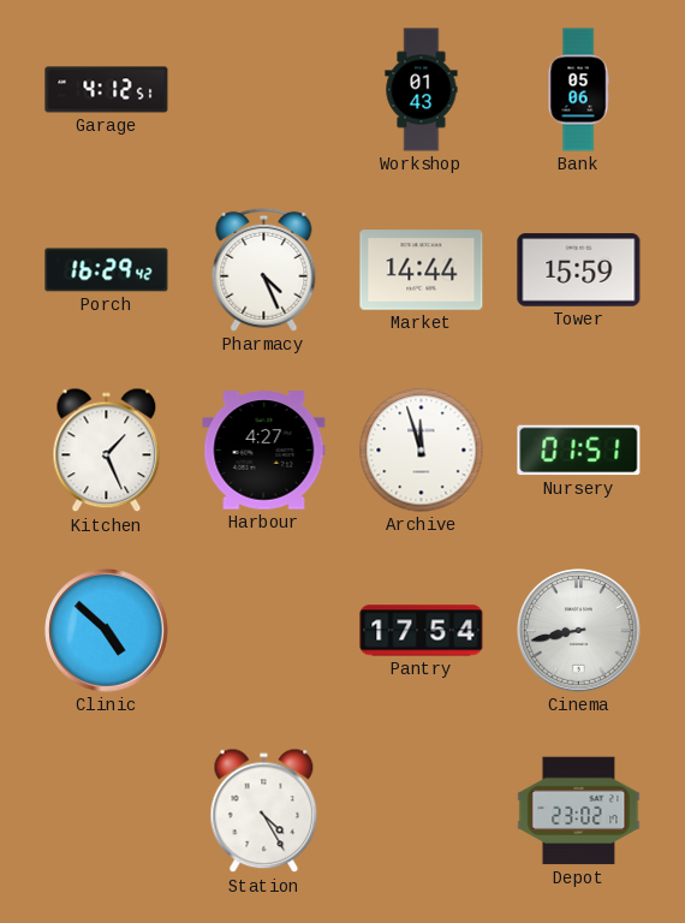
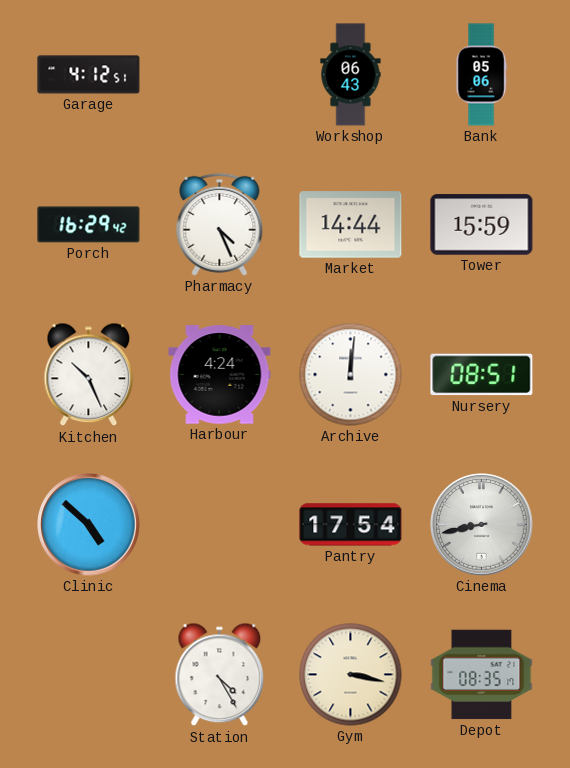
Workshop: 01:43 -> 06:43
Kitchen: 1:26 -> 10:26
Harbour: 4:27 -> 4:24
Archive: 11:57 -> 12:01
Nursery: 01:51 -> 08:51
Gym: none -> 3:17
Depot: 23:02 -> 08:35
